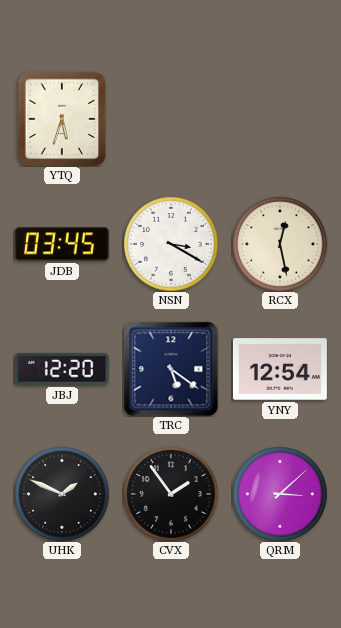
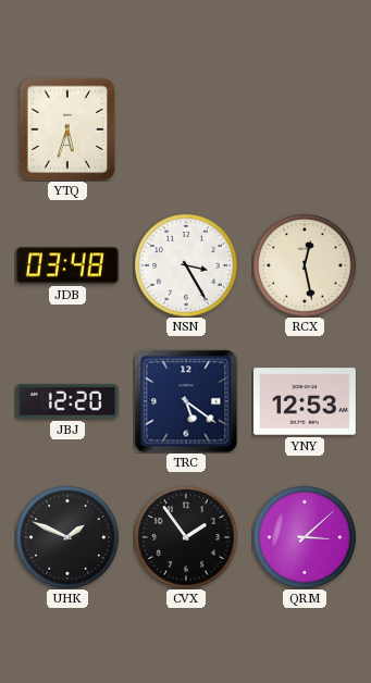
JDB: 03:45 -> 03:48
NSN: 3:20 -> 3:25
YNY: 12:54 -> 12:53
